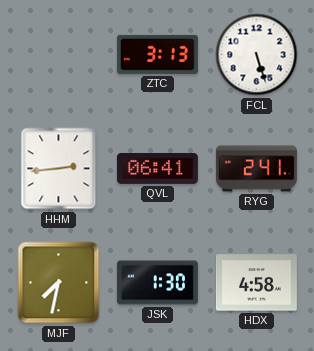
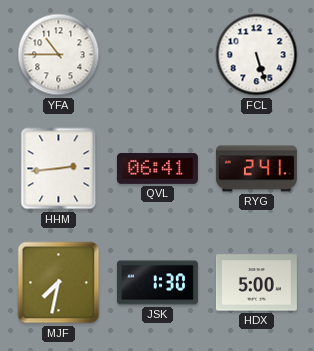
YFA: none -> 10:45
ZTC: 3:13 -> none
HDX: 4:58 -> 5:00
